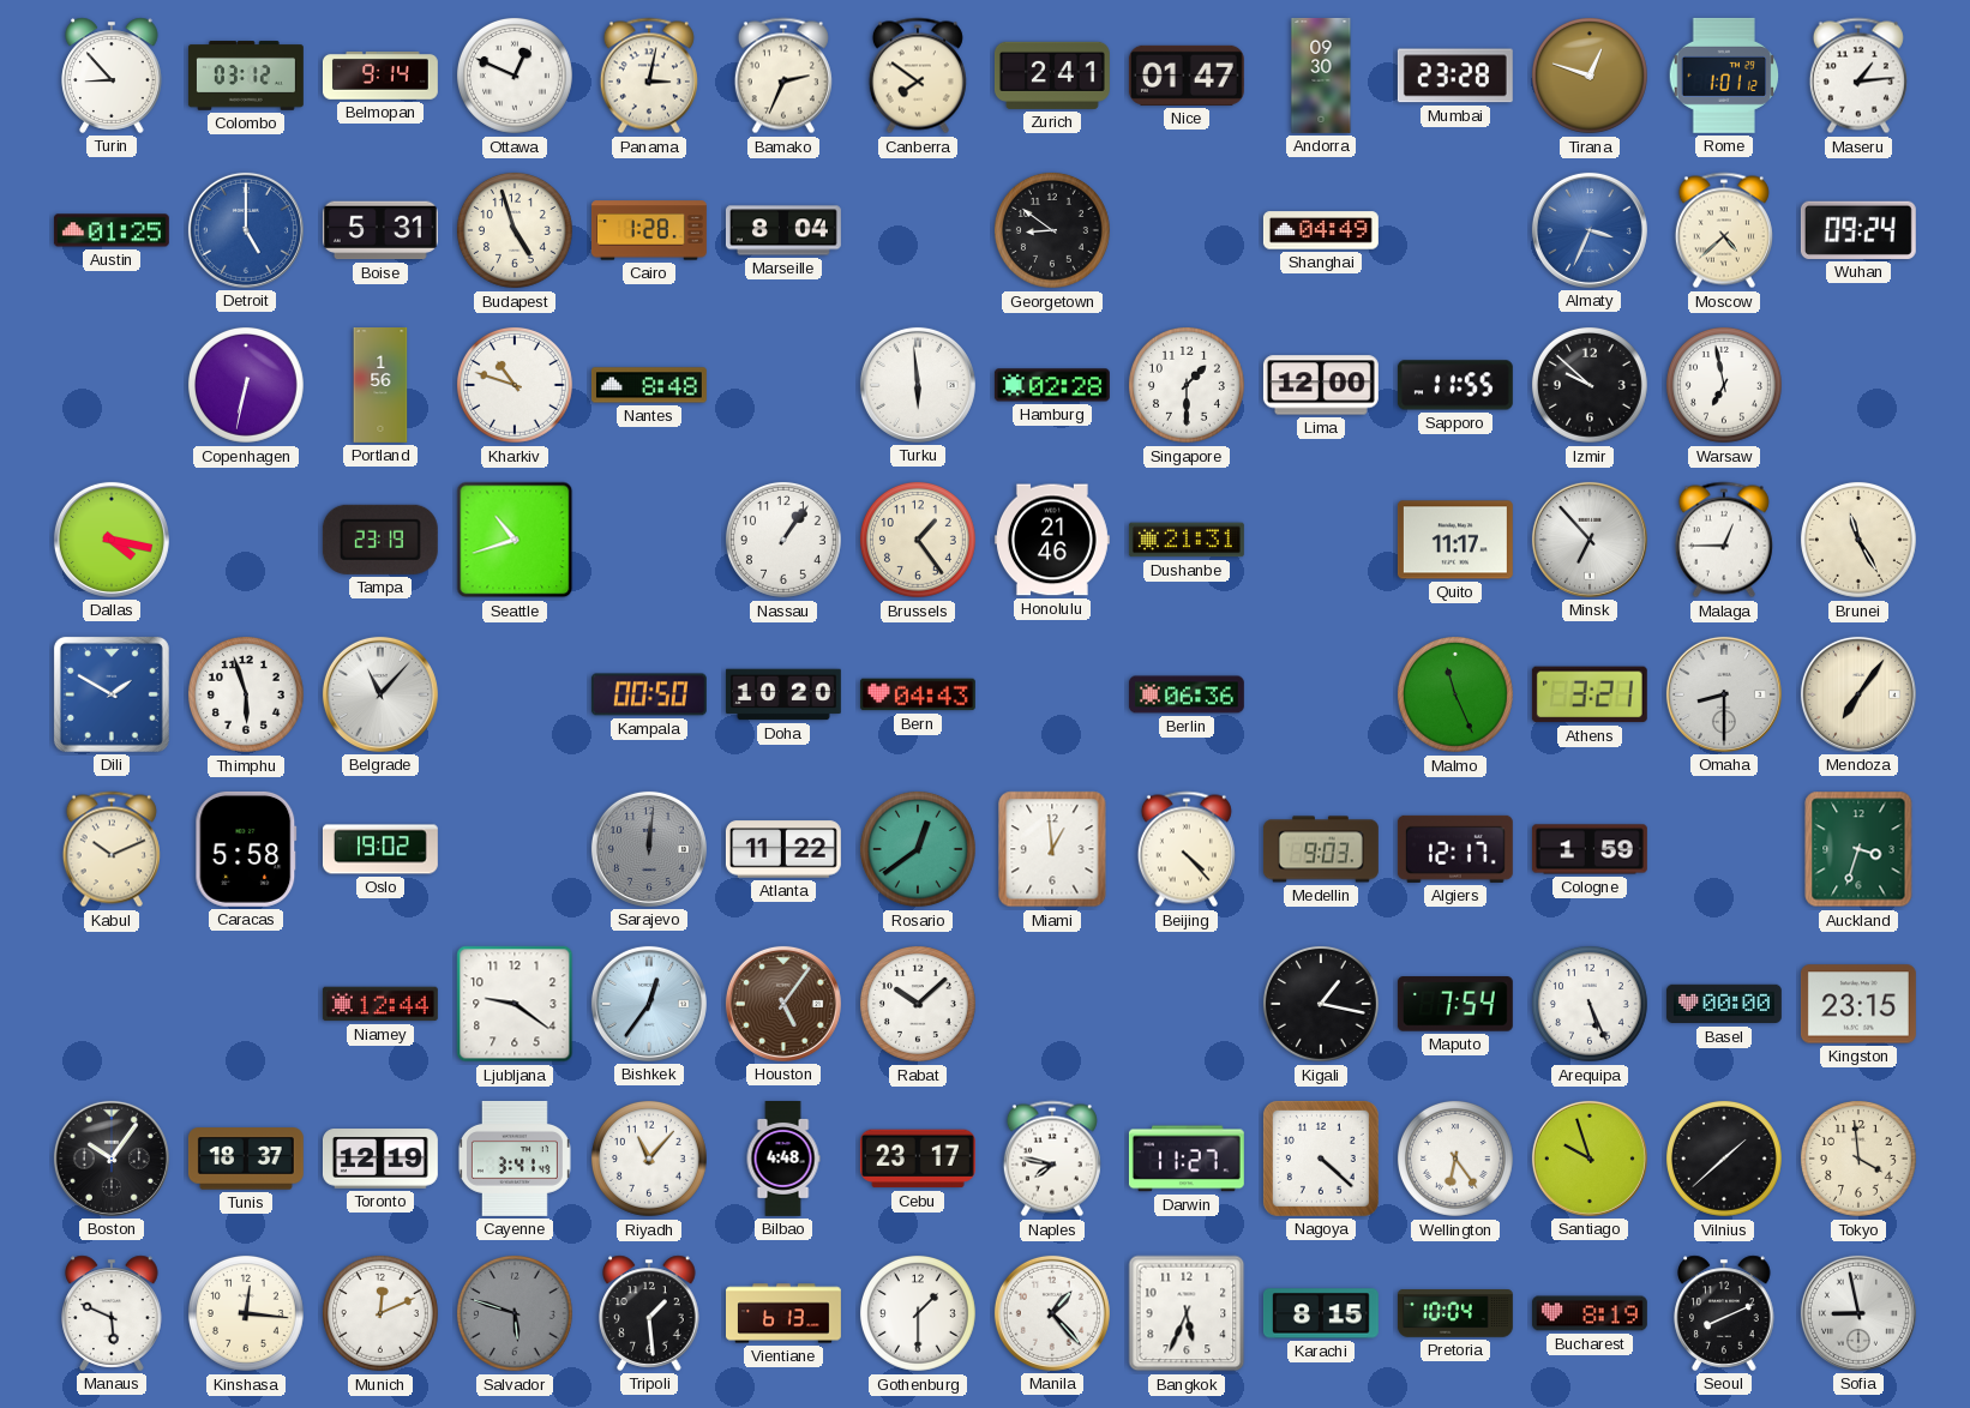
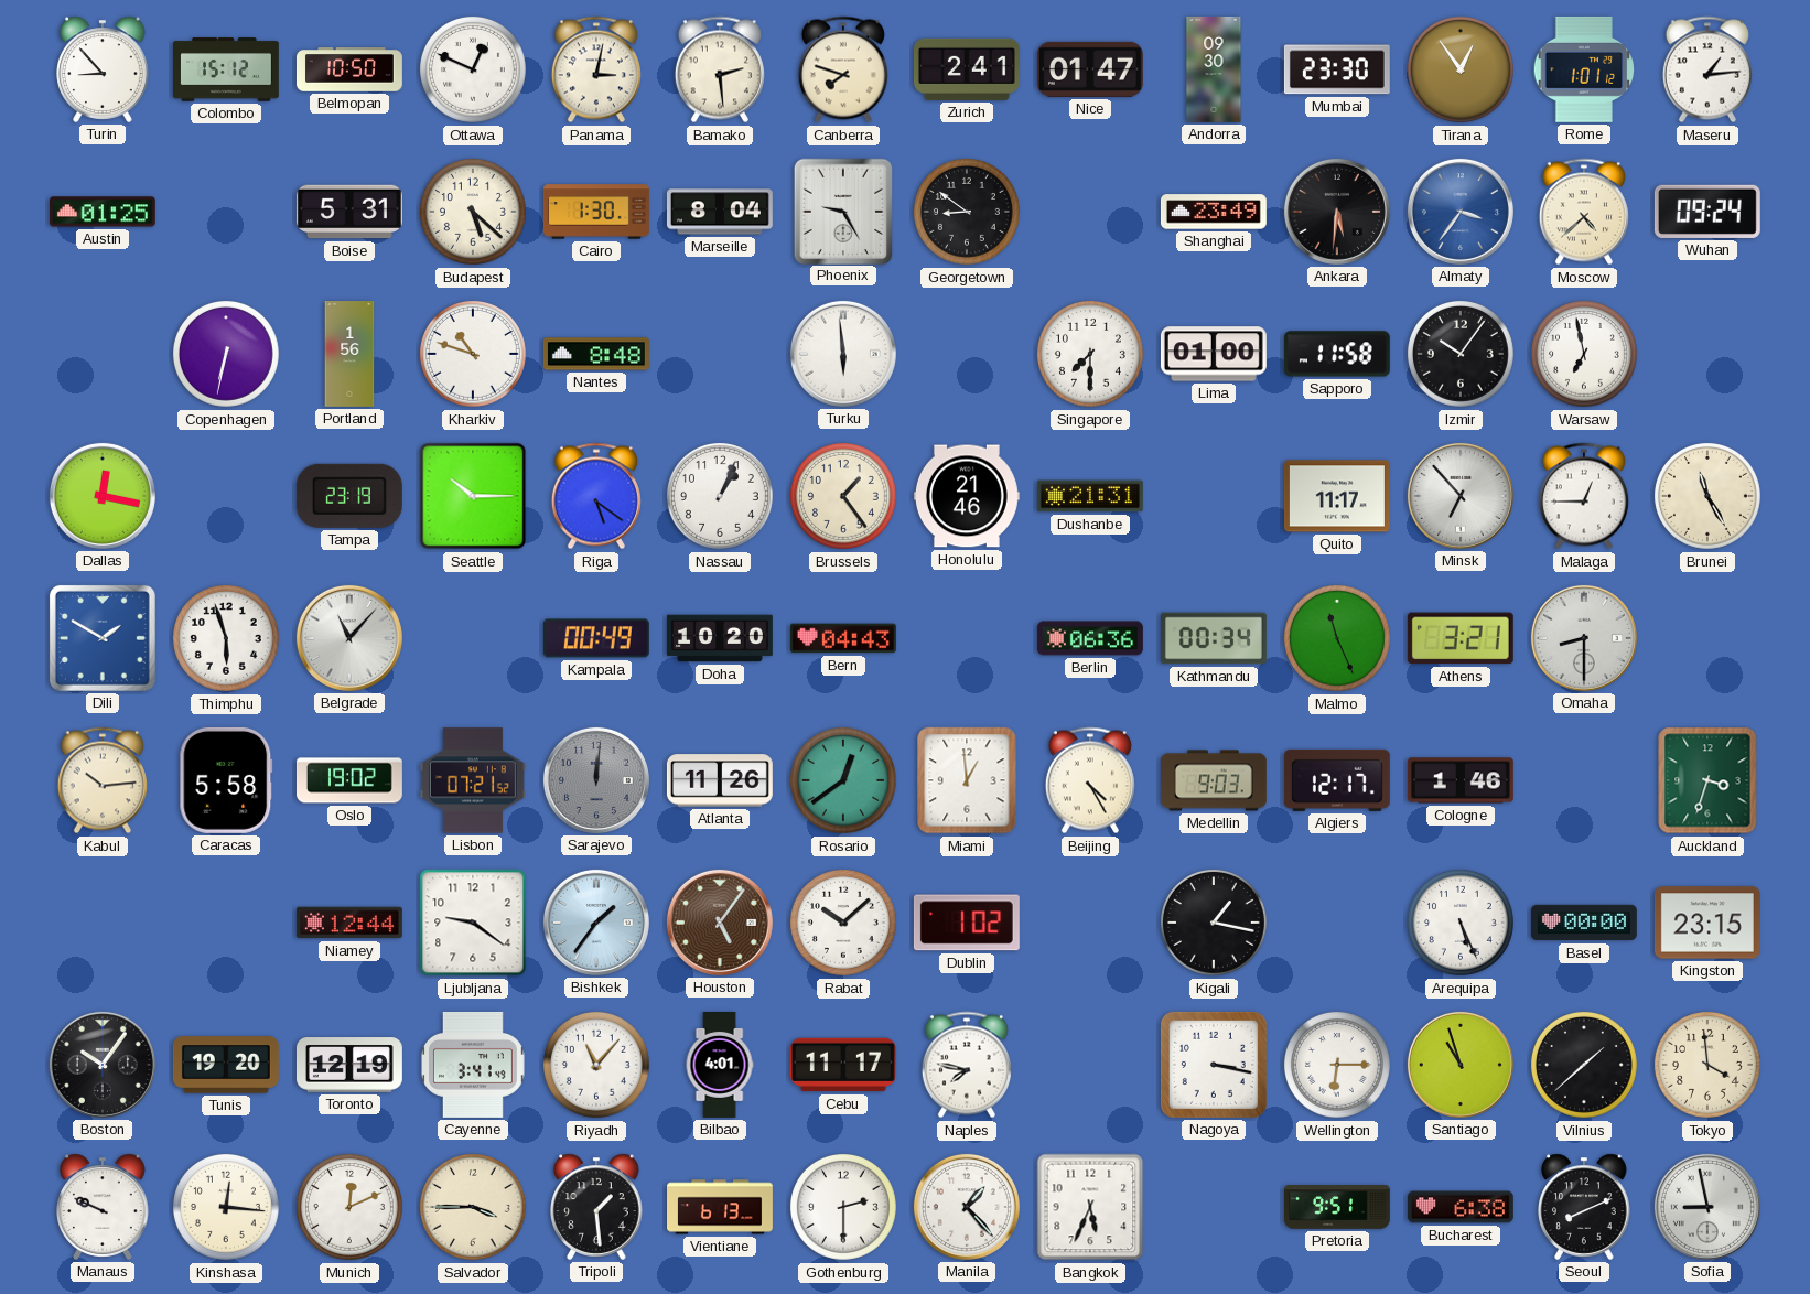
Colombo: 03:12 -> 15:12
Belmopan: 9:14 -> 10:50
Bamako: 2:34 -> 2:29
Canberra: 7:51 -> 7:48
Mumbai: 23:28 -> 23:30
Tirana: 12:48 -> 12:54
Detroit: 5:00 -> none
Budapest: 4:57 -> 5:22
Cairo: 1:28 -> 1:30
Phoenix: none -> 9:25
Shanghai: 04:49 -> 23:49
Ankara: none -> 5:31
Almaty: 3:34 -> 3:36
Hamburg: 02:28 -> none
Singapore: 1:30 -> 7:30
Lima: 12:00 -> 01:00
Sapporo: 11:55 -> 11:58
Izmir: 9:52 -> 10:06
Dallas: 4:17 -> 12:17
Seattle: 10:42 -> 10:15
Riga: none -> 5:21
Nassau: 1:06 -> 1:04
Kampala: 00:50 -> 00:49
Kathmandu: none -> 00:34
Mendoza: 7:06 -> none
Kabul: 10:11 -> 10:14
Lisbon: none -> 07:21
Atlanta: 11:22 -> 11:26
Beijing: 4:23 -> 4:25
Cologne: 1:59 -> 1:46
Bishkek: 12:36 -> 1:36
Dublin: none -> 1:02
Maputo: 7:54 -> none
Tunis: 18:37 -> 19:20
Bilbao: 4:48 -> 4:01
Cebu: 23:17 -> 11:17
Darwin: 11:27 -> none
Nagoya: 4:22 -> 3:17
Wellington: 6:24 -> 6:15
Santiago: 9:57 -> 10:57
Manaus: 5:49 -> 9:49
Salvador: 5:48 -> 3:45
Salvador dial: grey -> cream
Gothenburg: 1:30 -> 2:30
Karachi: 8:15 -> none
Pretoria: 10:04 -> 9:51
Bucharest: 8:19 -> 6:38
